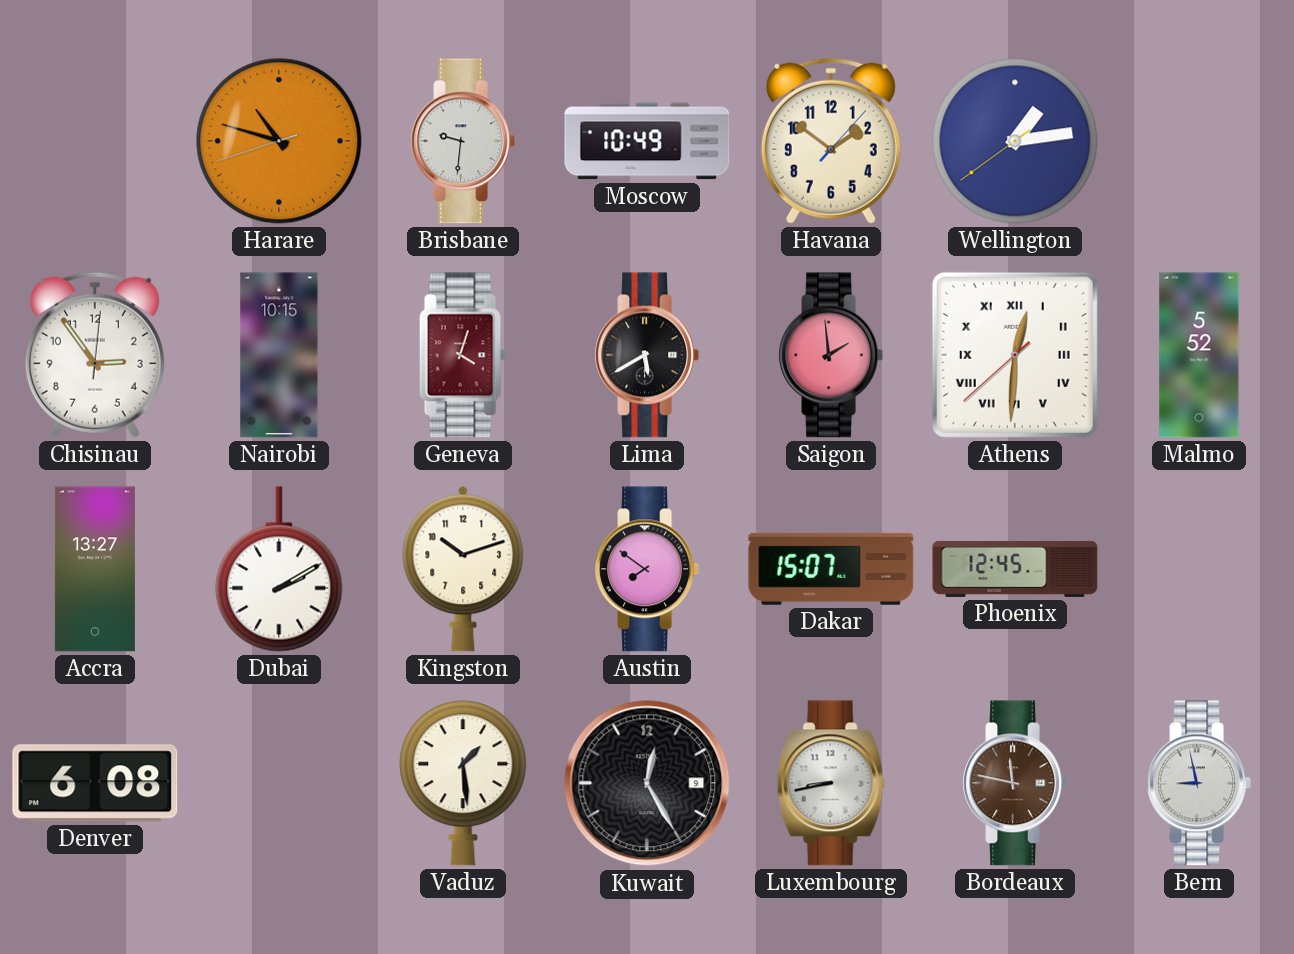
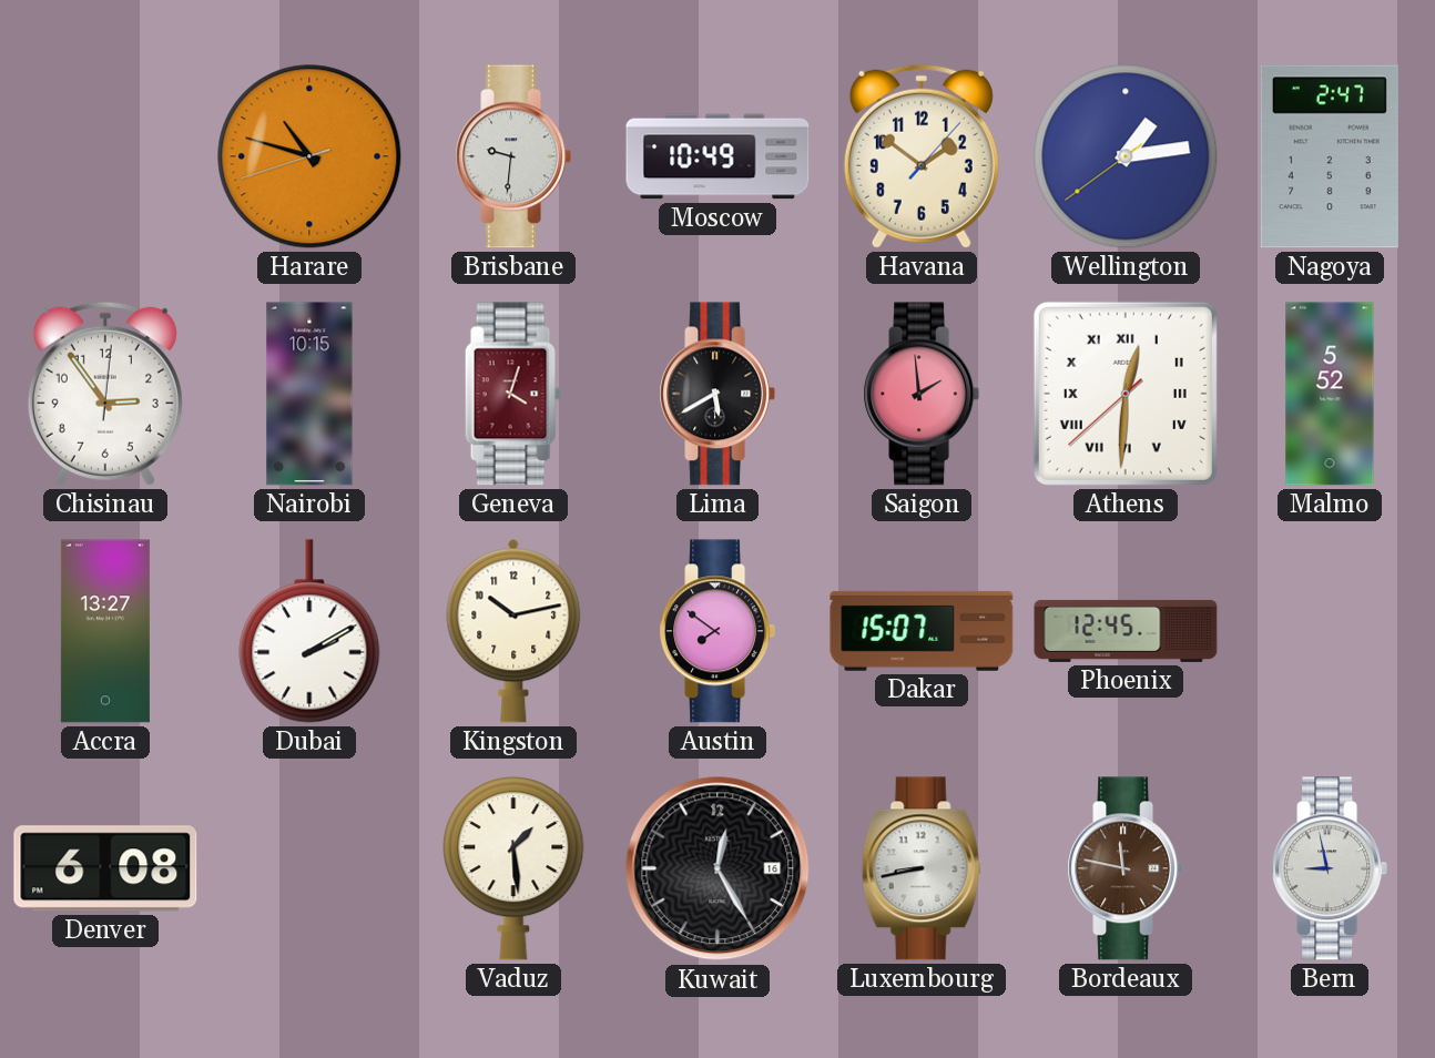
Nagoya: none -> 2:47
Kingston: 10:12 -> 10:13
Kuwait date: 9 -> 16
